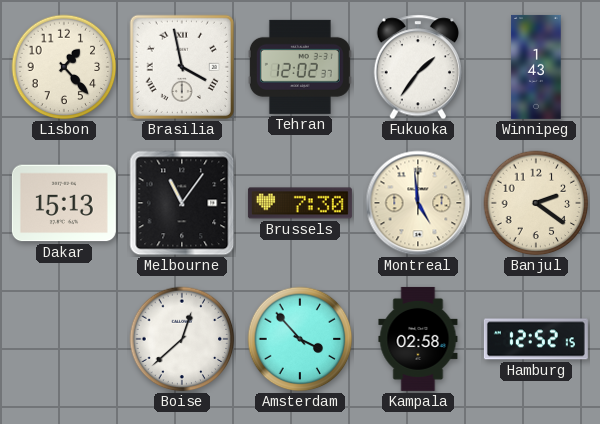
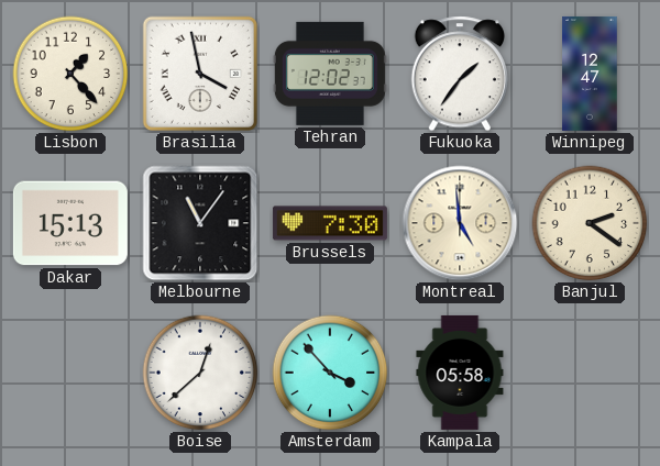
Winnipeg: 1:43 -> 12:47
Kampala: 02:58 -> 05:58
Hamburg: 12:52 -> none
